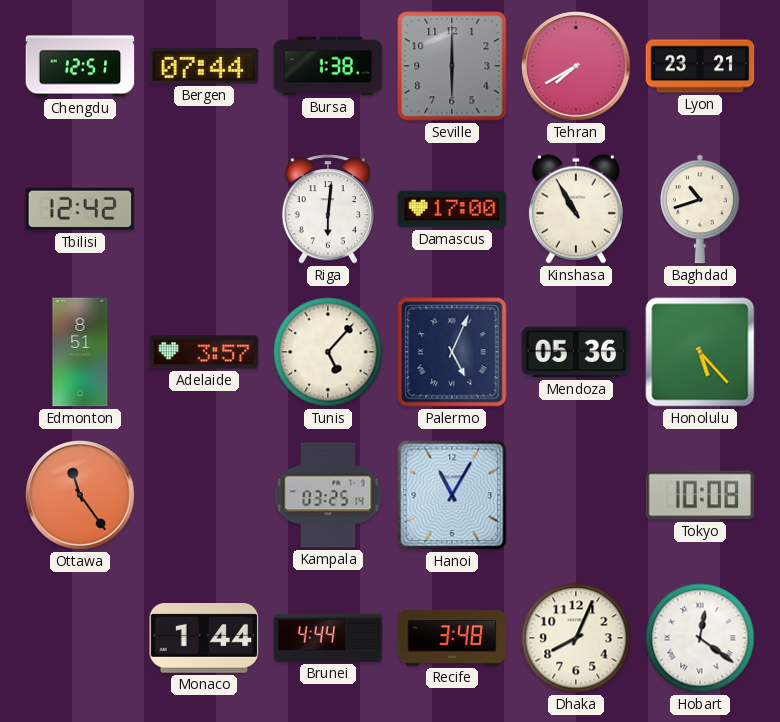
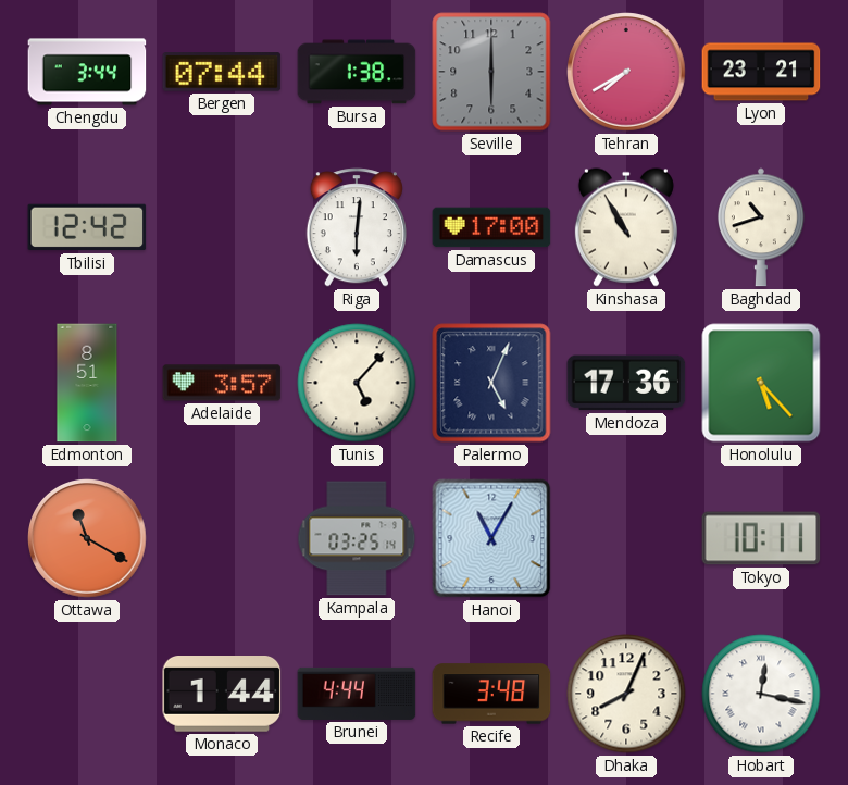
Chengdu: 12:51 -> 3:44
Mendoza: 05:36 -> 17:36
Ottawa: 11:24 -> 11:20
Tokyo: 10:08 -> 10:11
Hobart: 12:21 -> 12:17
